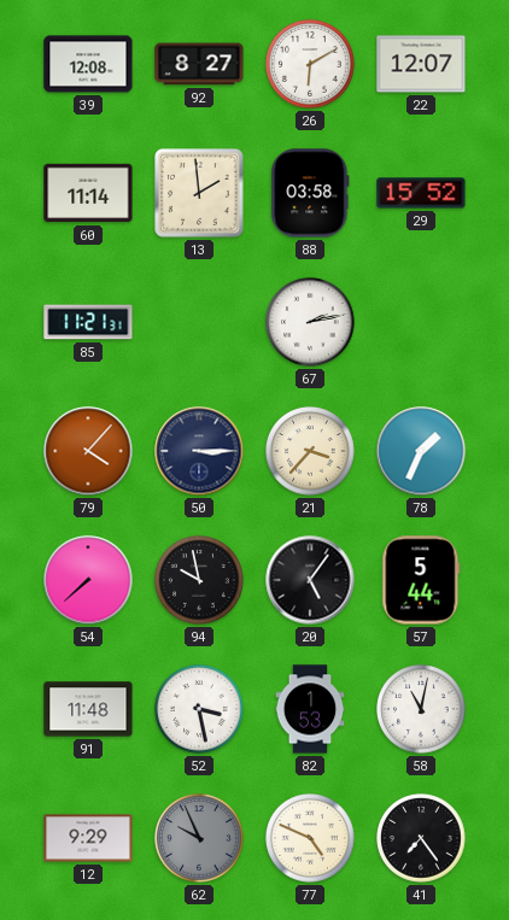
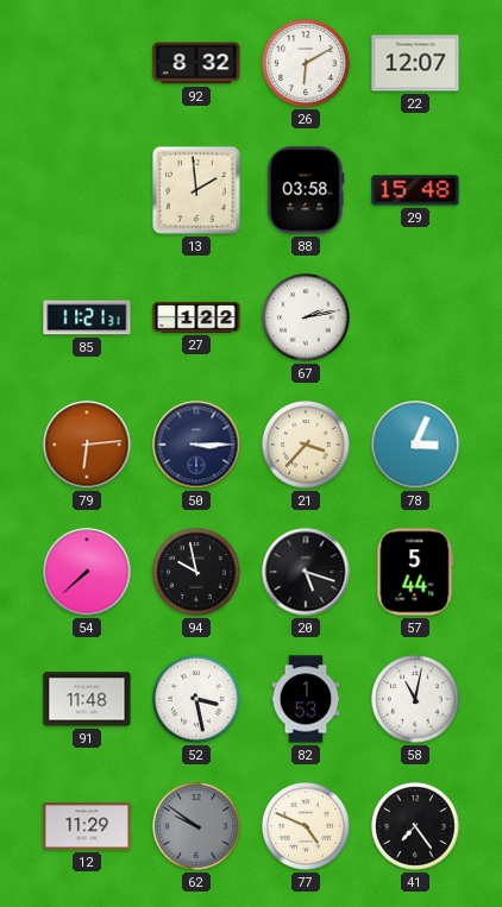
39: 12:08 -> none
92: 8:27 -> 8:32
60: 11:14 -> none
29: 15:52 -> 15:48
27: none -> 1:22
79: 4:07 -> 6:14
78: 1:34 -> 3:04
20: 5:06 -> 5:18
12: 9:29 -> 11:29
62: 9:56 -> 9:51
